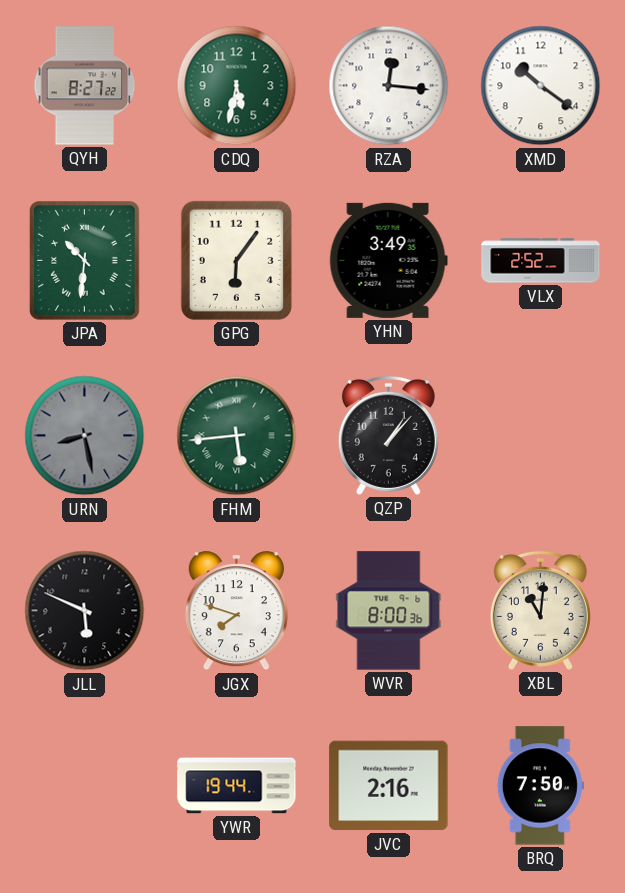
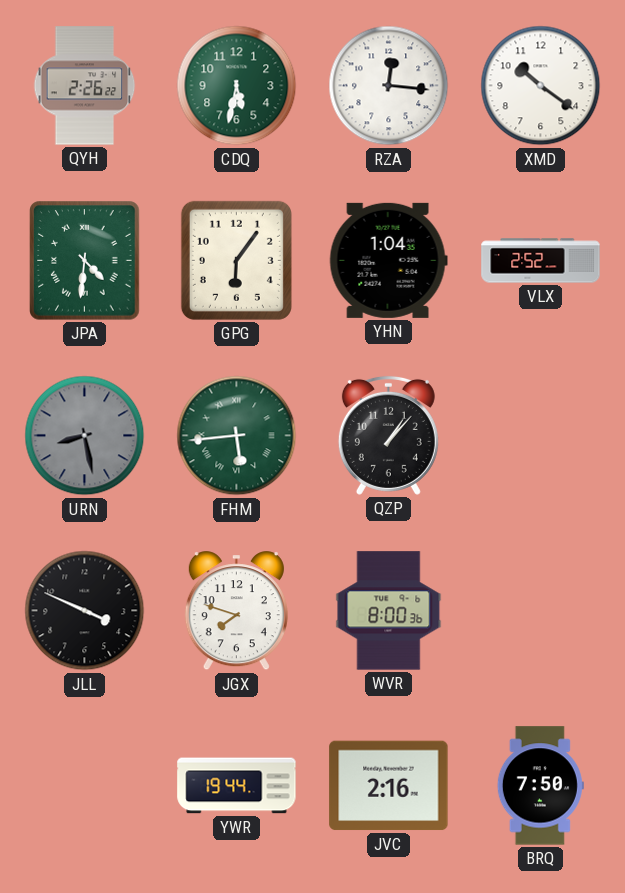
QYH: 8:27 -> 2:26
JPA: 10:31 -> 4:31
YHN: 3:49 -> 1:04
JLL: 5:49 -> 3:49
XBL: 11:01 -> none
